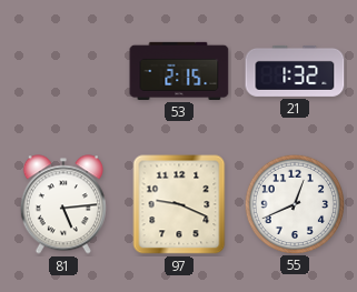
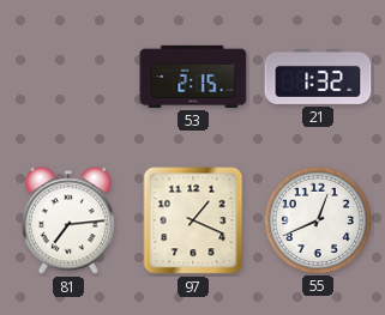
81: 5:14 -> 7:14
97: 9:19 -> 1:19
